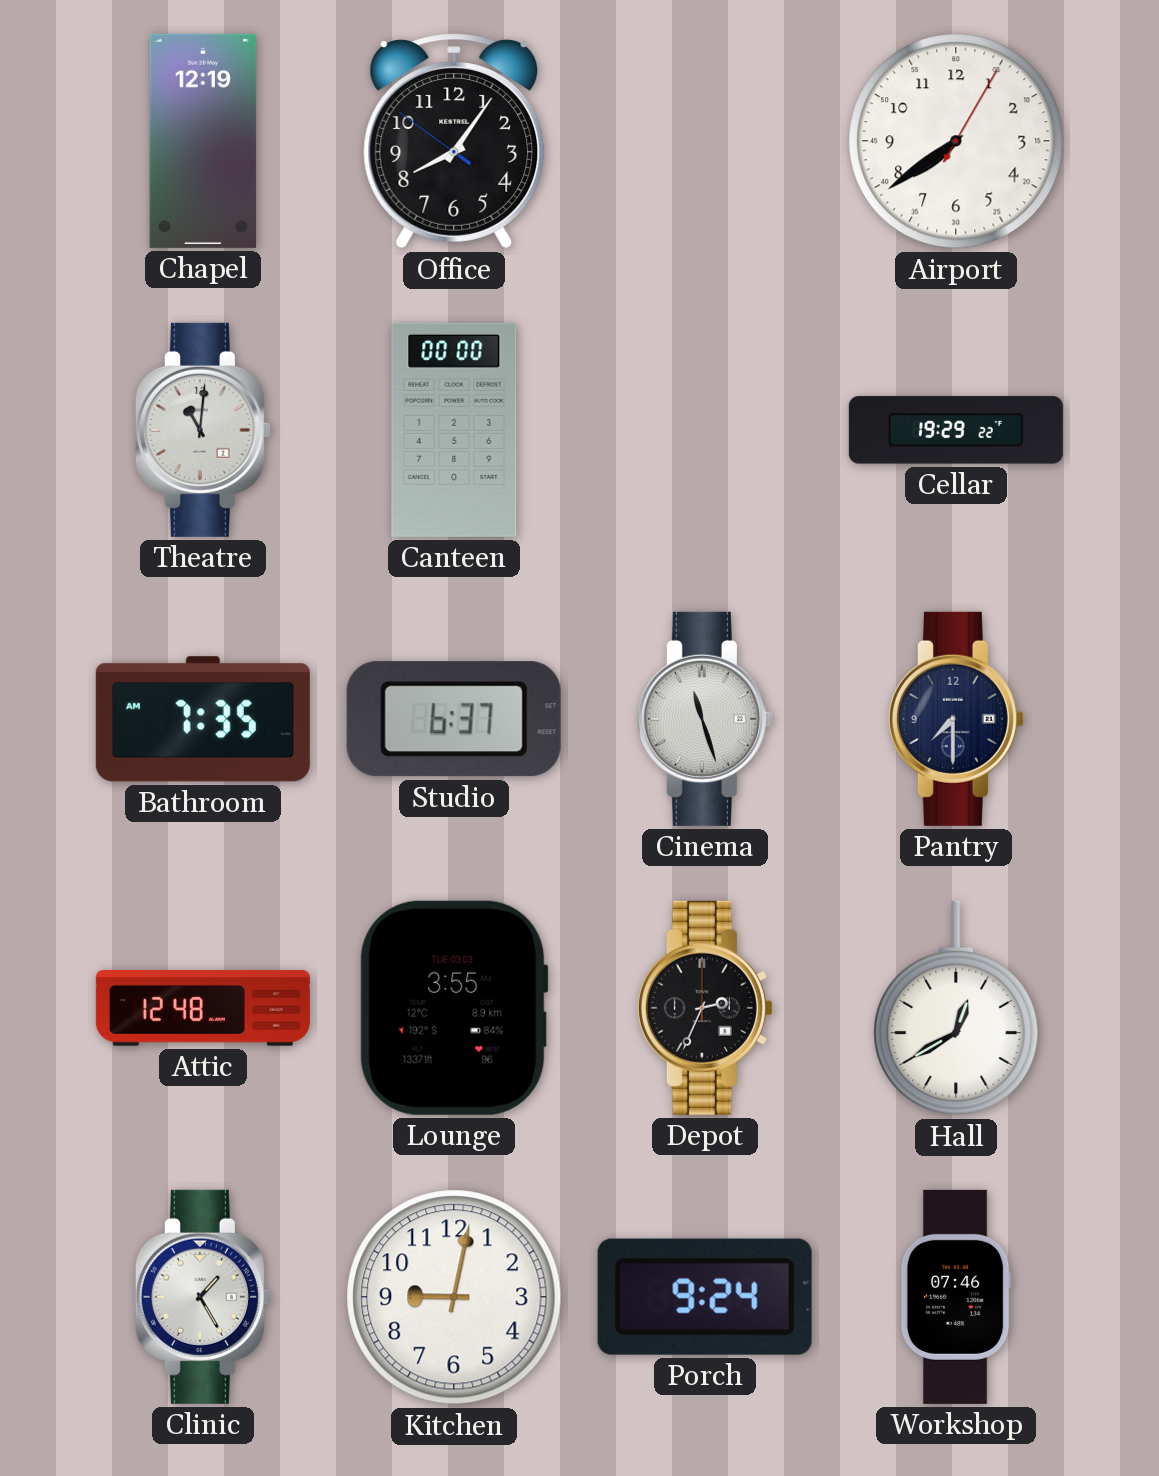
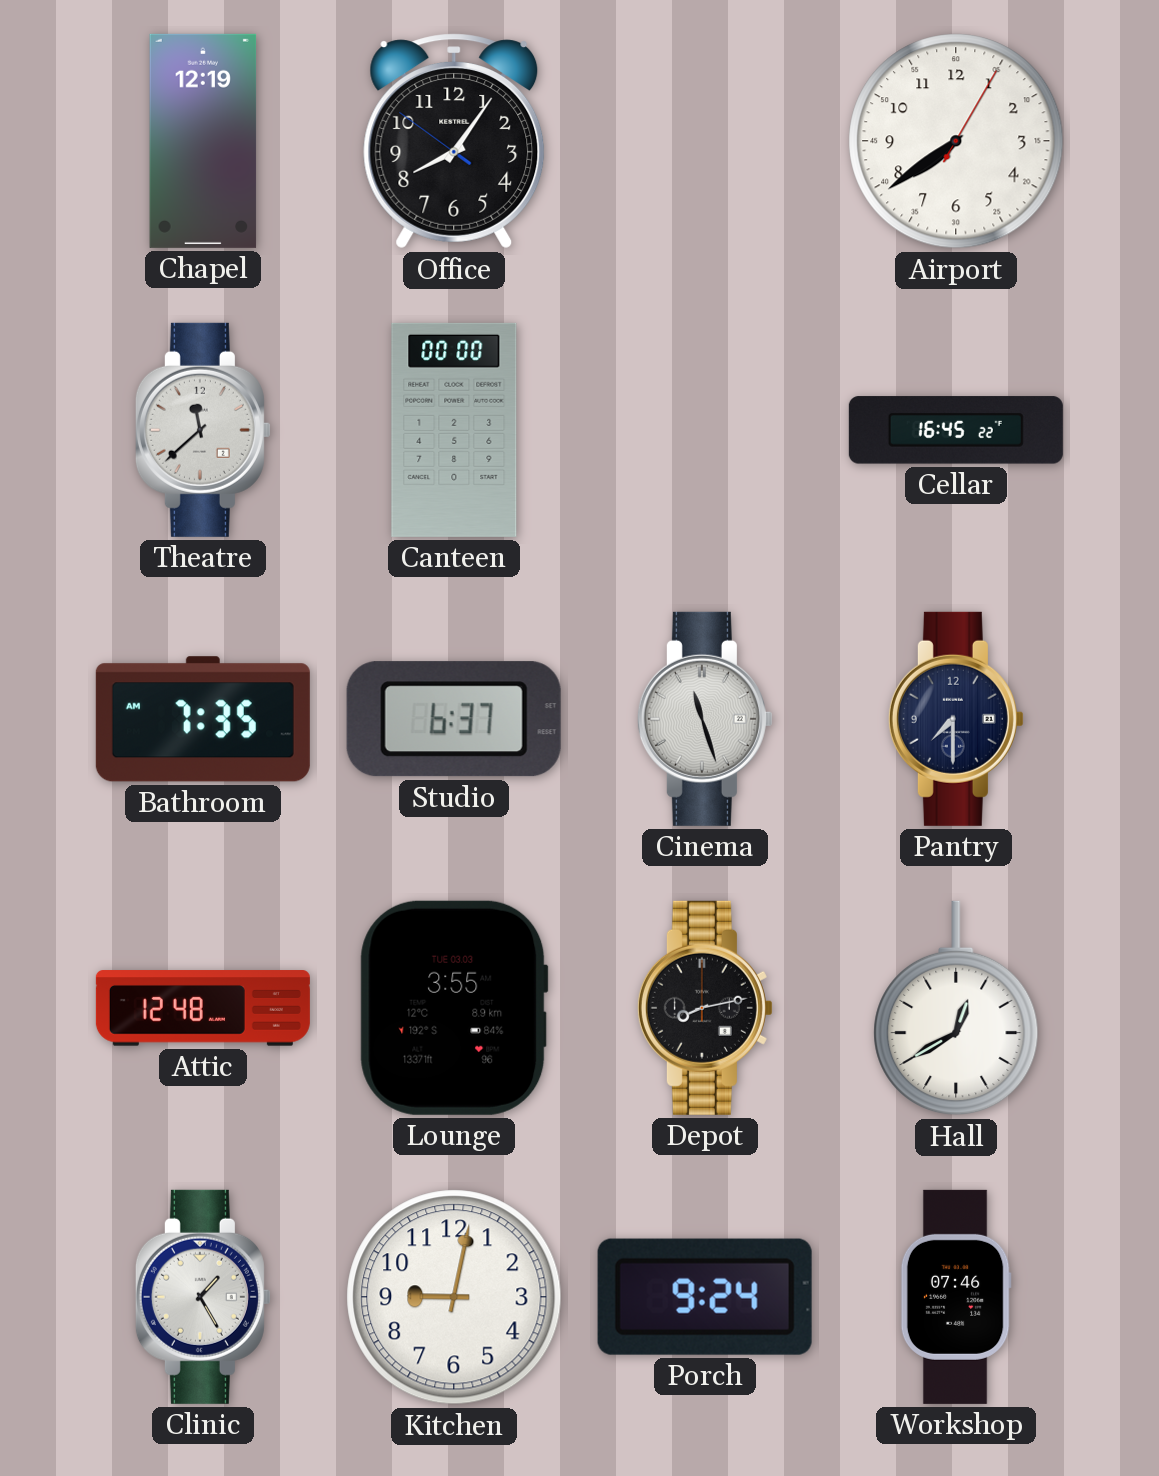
Theatre: 11:01 -> 11:38
Cellar: 19:29 -> 16:45
Depot: 2:34 -> 8:13
